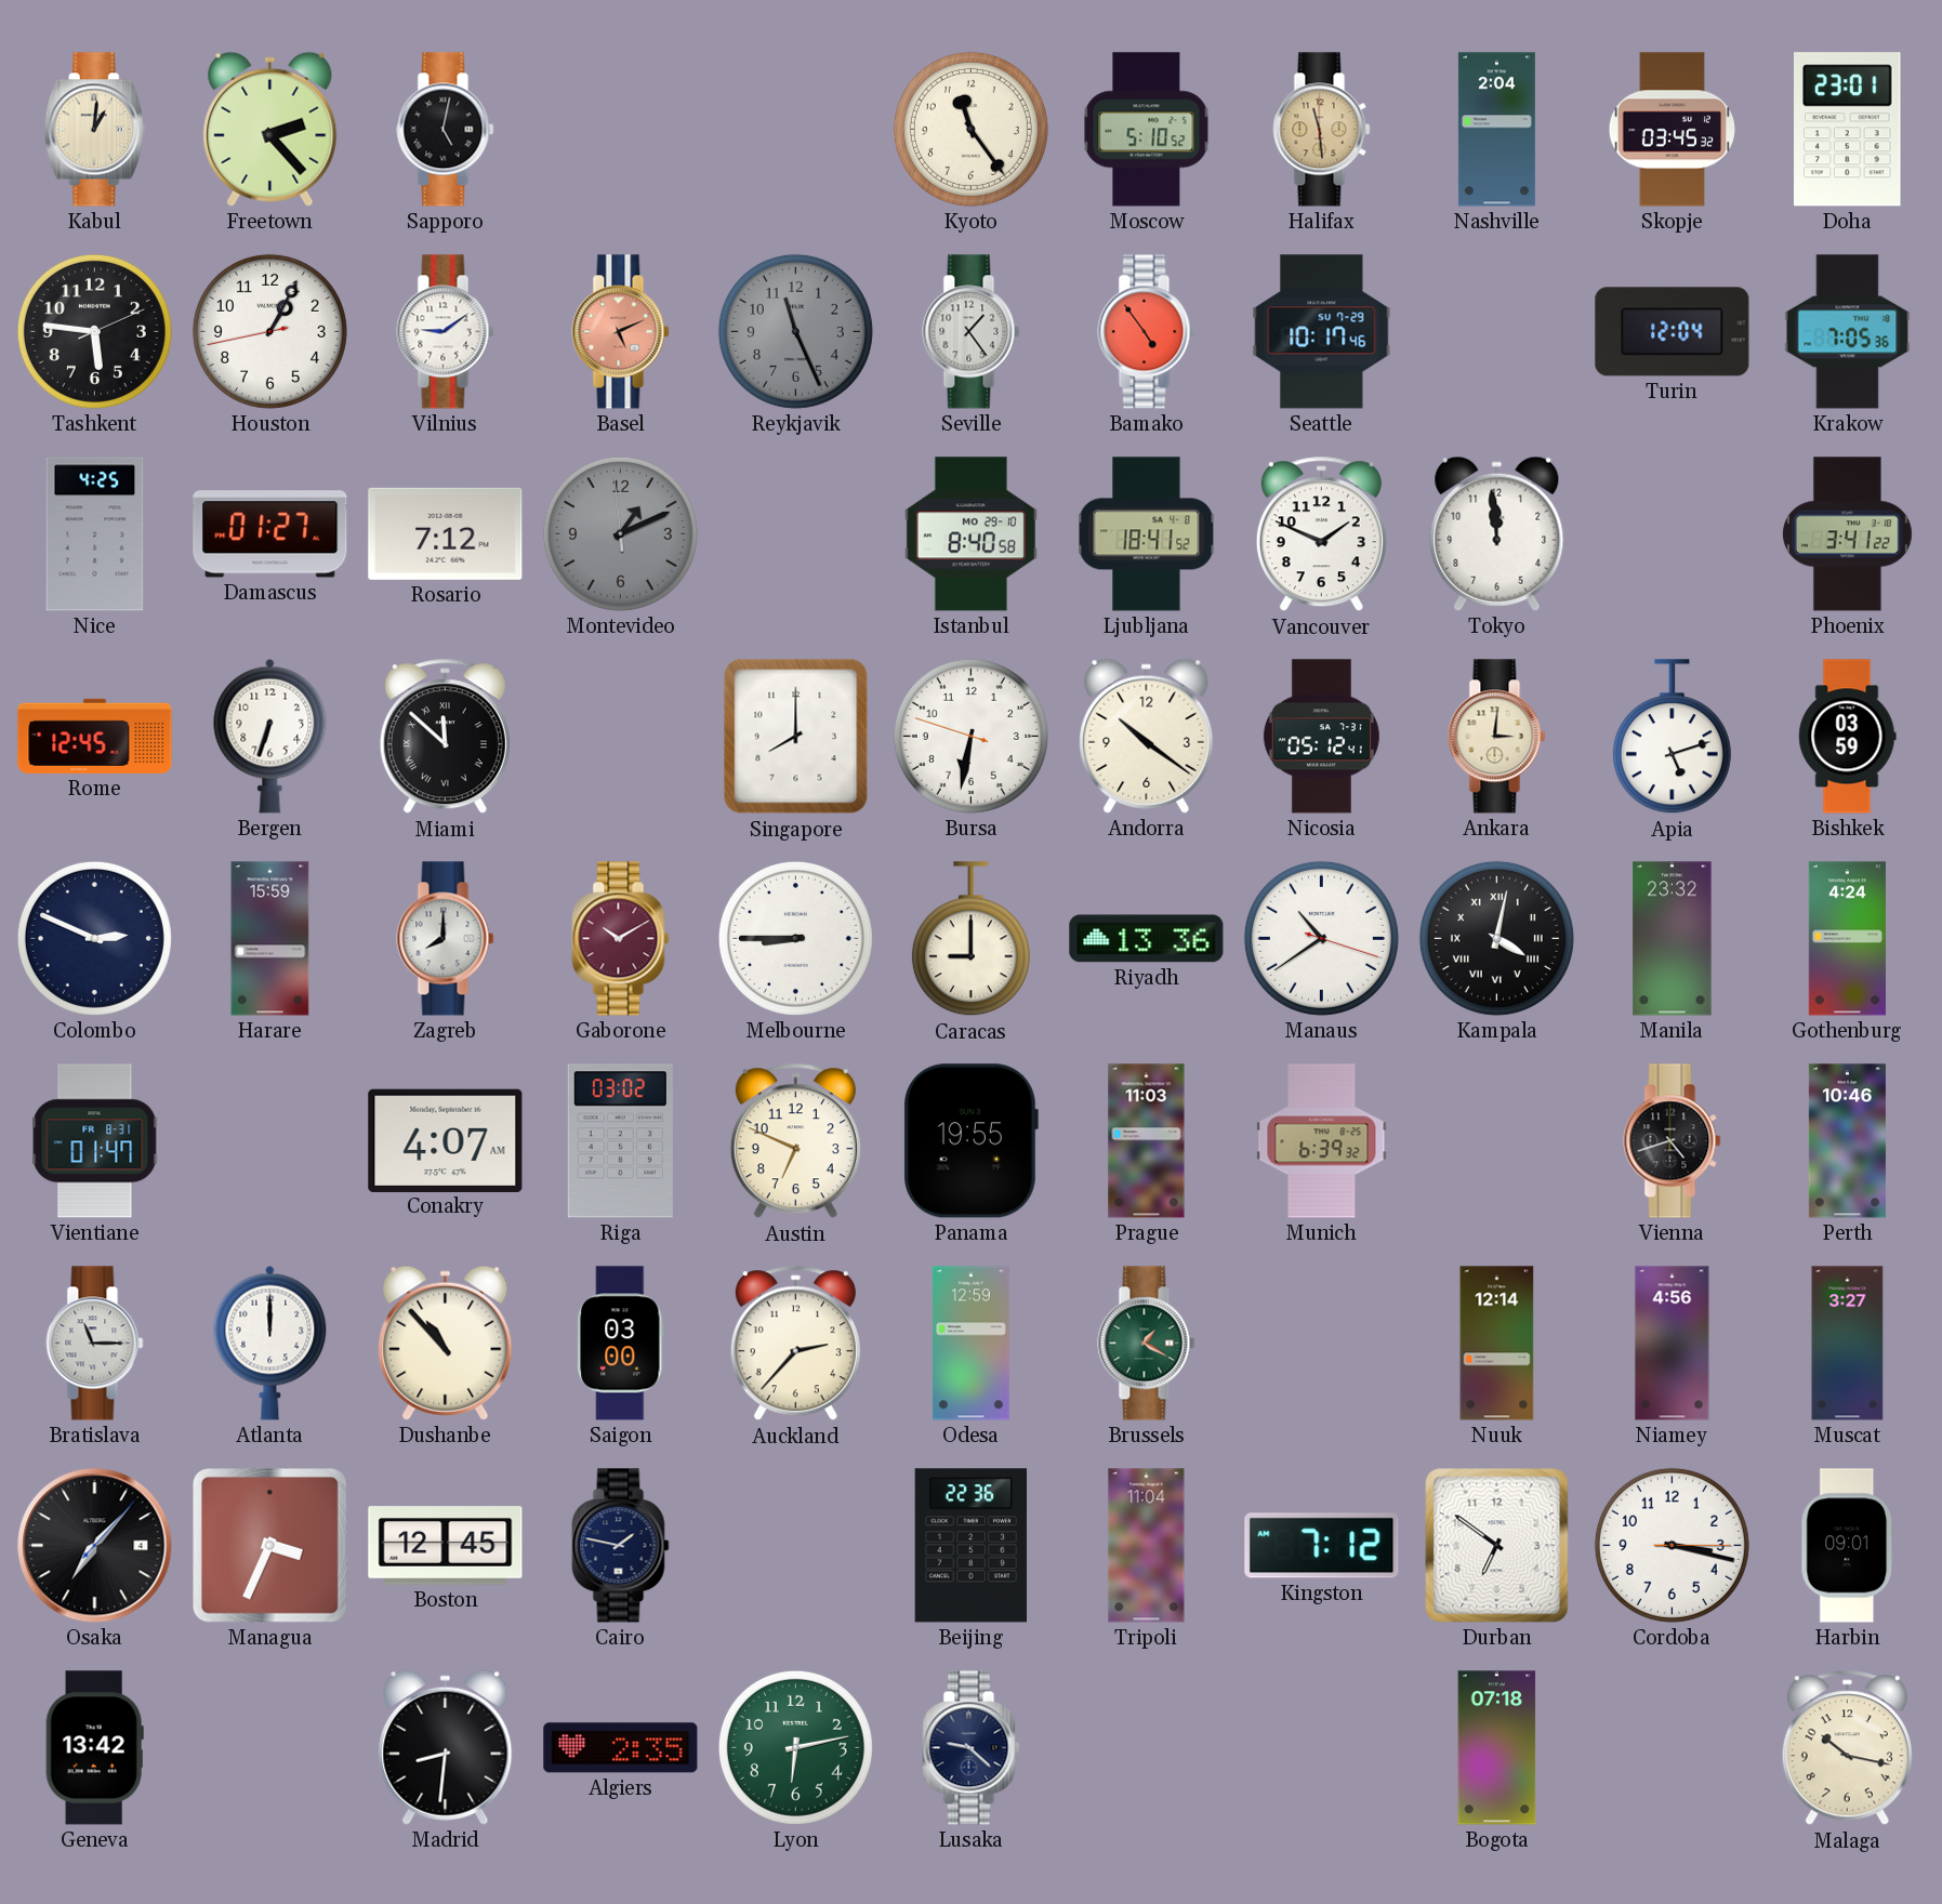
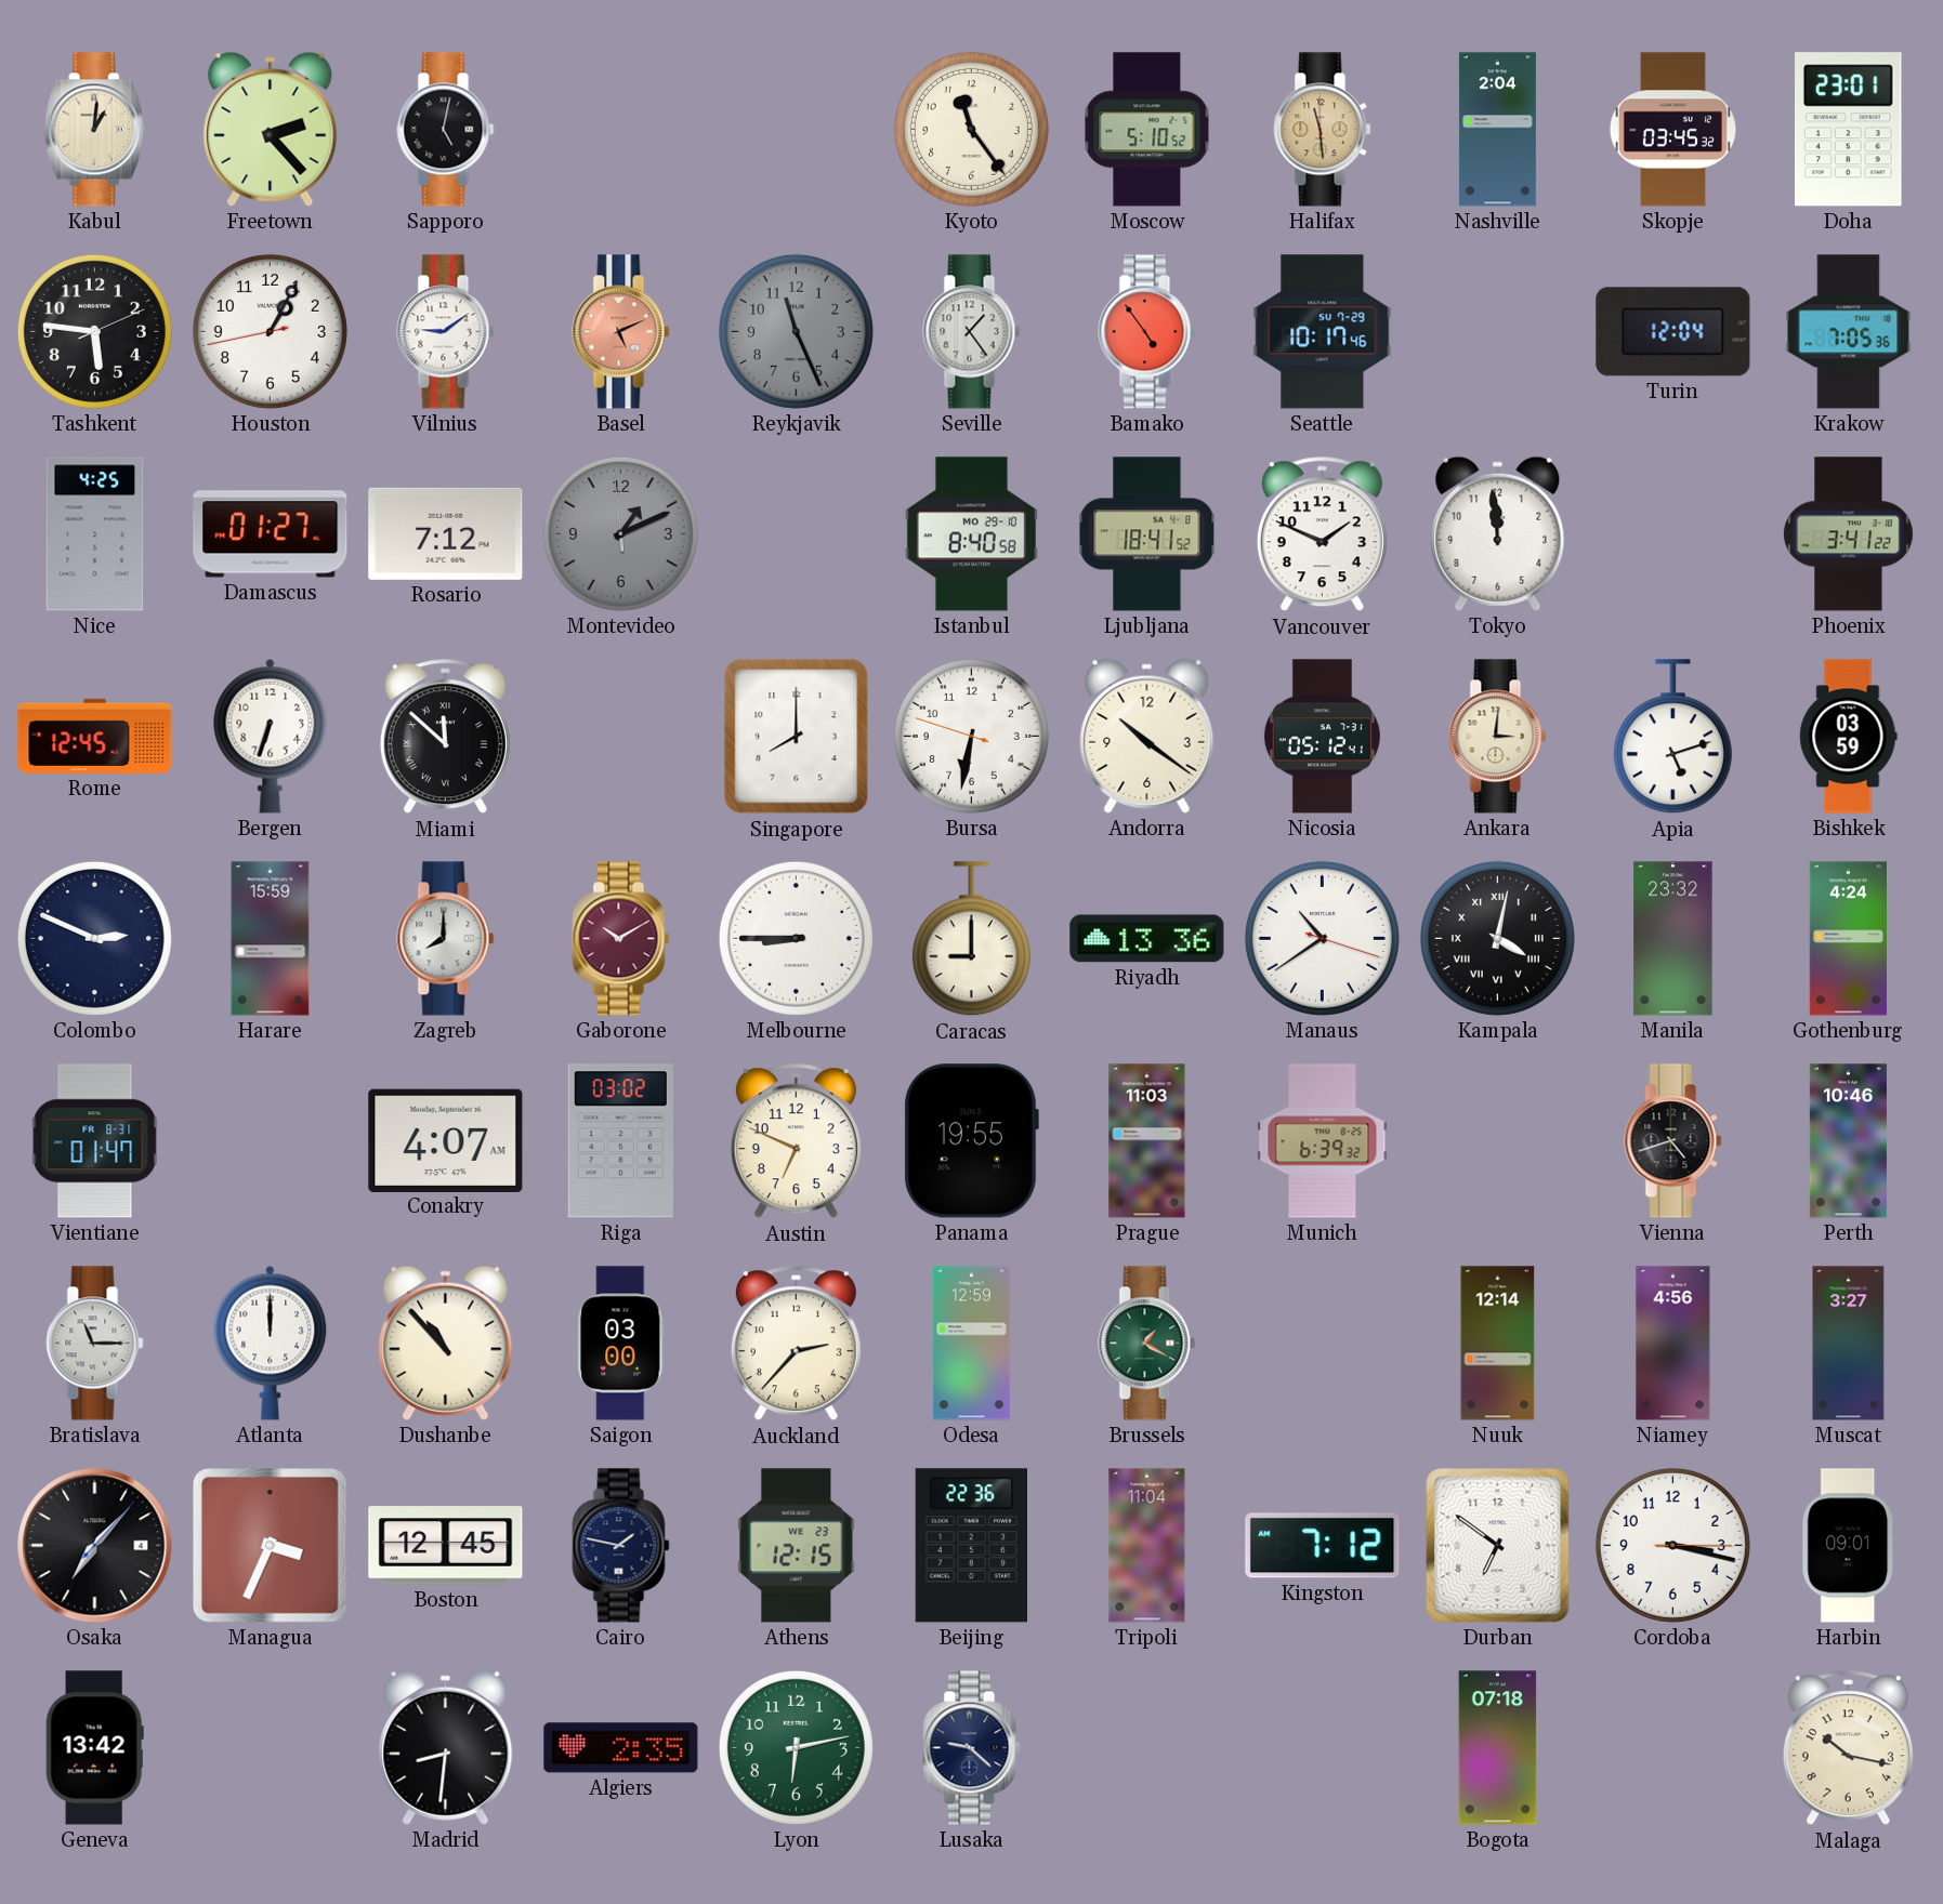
Athens: none -> 12:15
